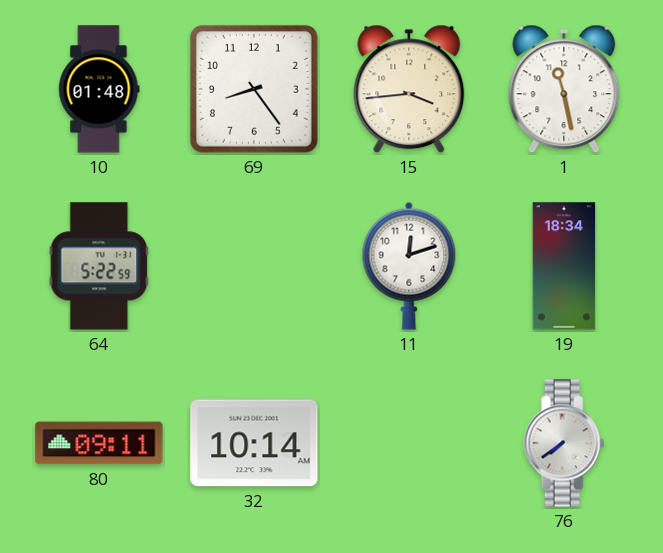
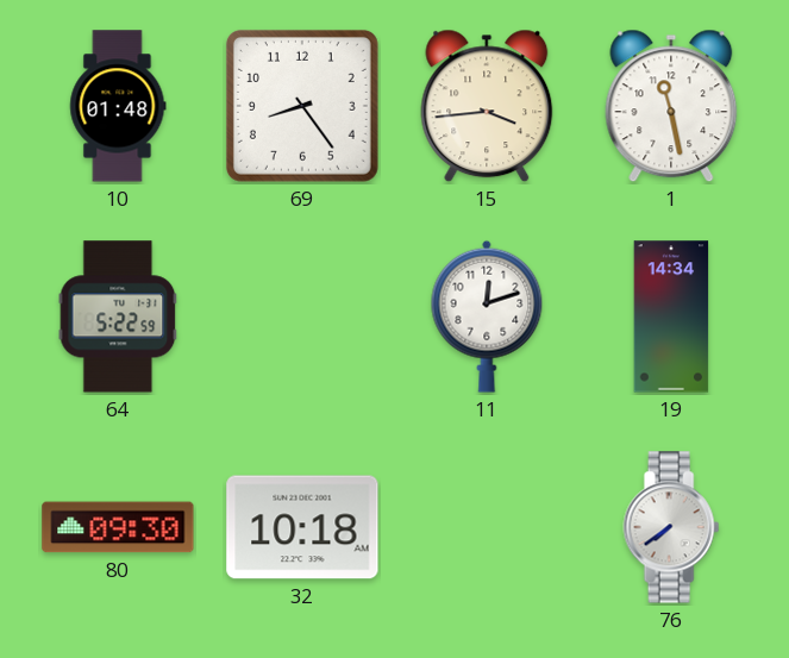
19: 18:34 -> 14:34
80: 09:11 -> 09:30
32: 10:14 -> 10:18
